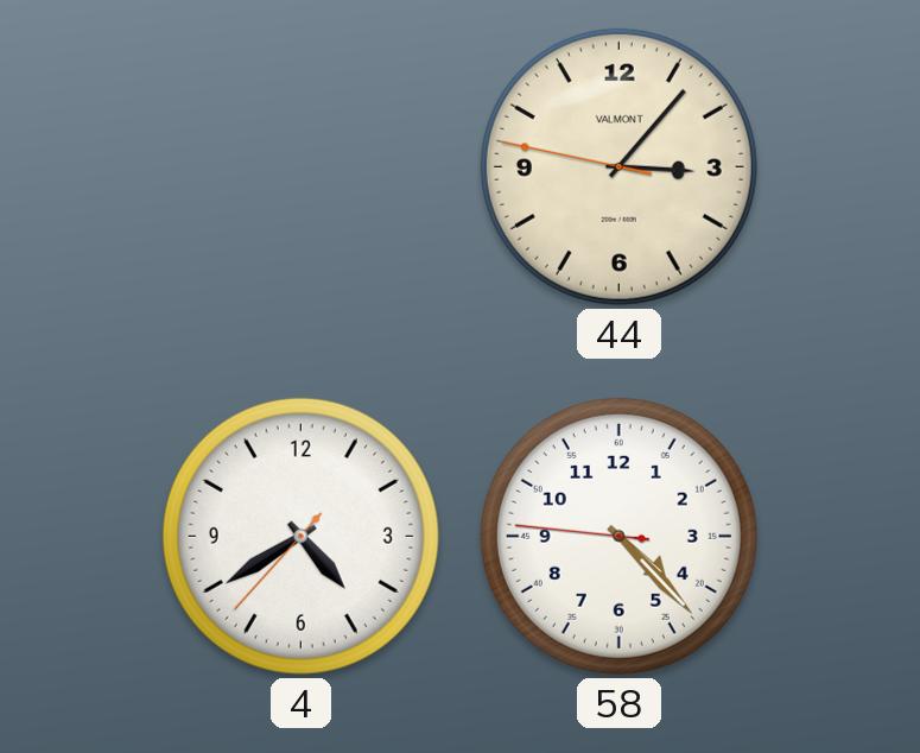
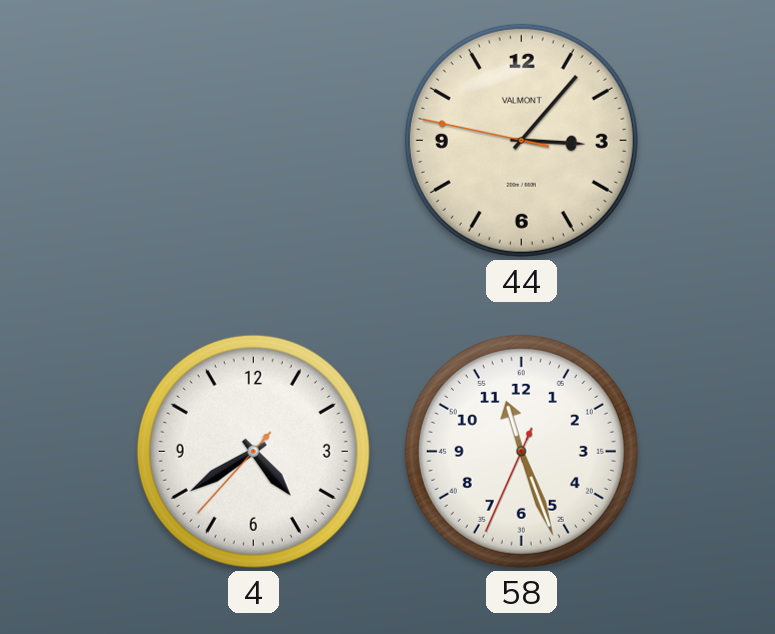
58: 4:22 -> 11:26
